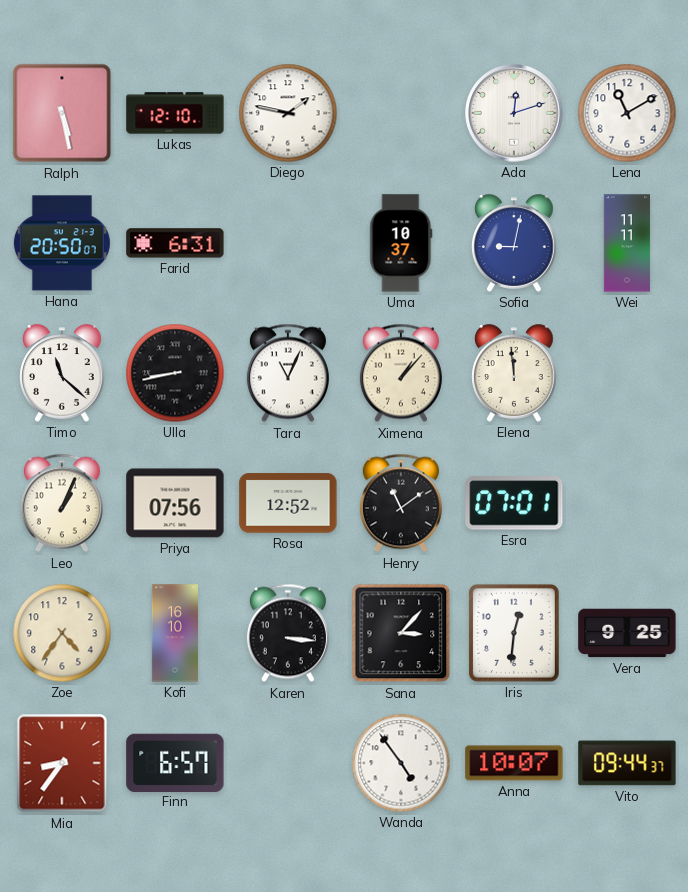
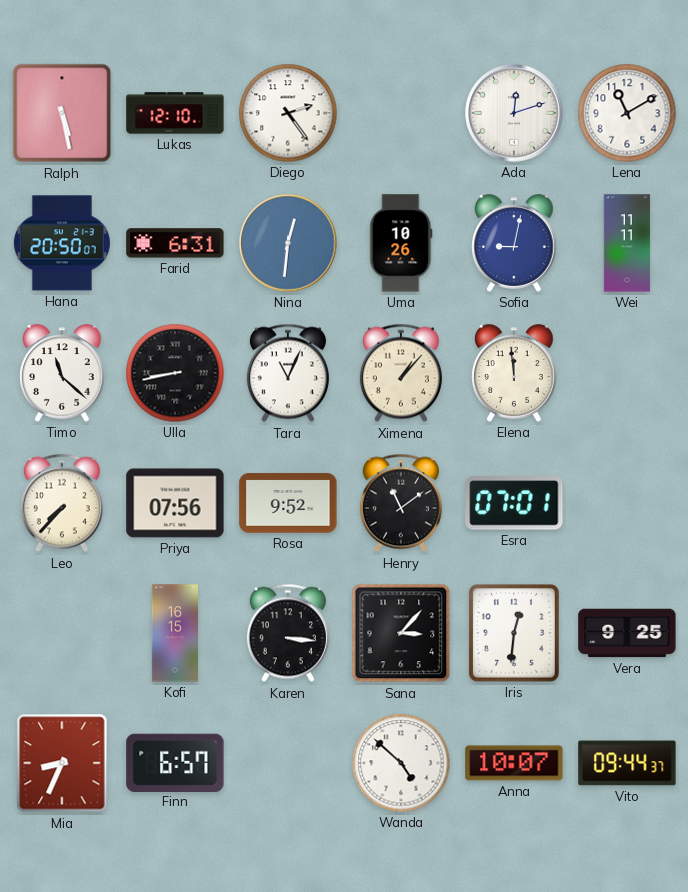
Diego: 1:47 -> 2:24
Nina: none -> 12:31
Uma: 10:37 -> 10:26
Leo: 1:04 -> 7:37
Rosa: 12:52 -> 9:52
Zoe: 4:36 -> none
Kofi: 16:10 -> 16:15
Mia: 8:36 -> 8:34
Wanda: 4:54 -> 4:52
